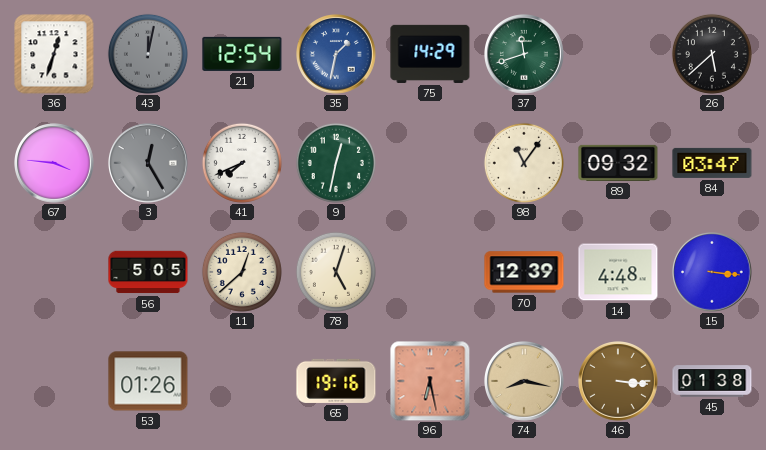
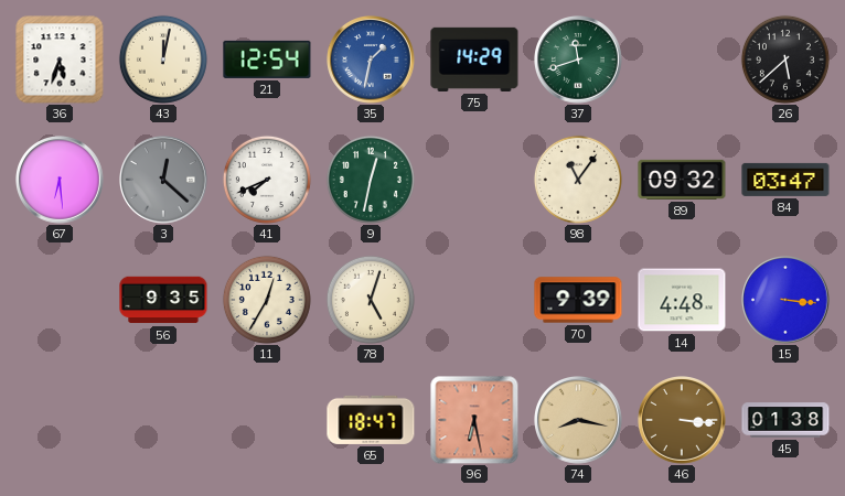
36: 12:33 -> 5:33
43 dial: grey -> cream
67: 3:46 -> 6:29
3: 12:25 -> 12:22
56: 5:05 -> 9:35
11: 12:38 -> 12:35
70: 12:39 -> 9:39
53: 01:26 -> none
65: 19:16 -> 18:47
